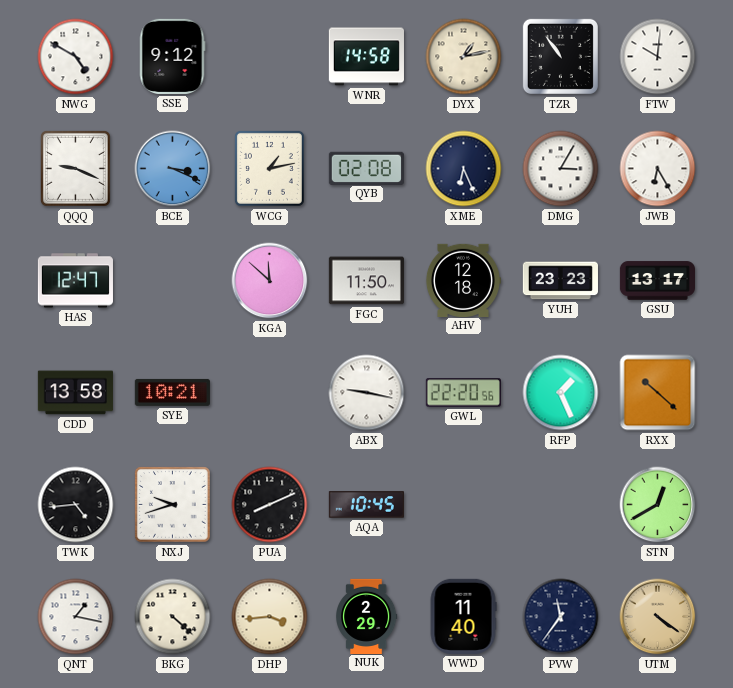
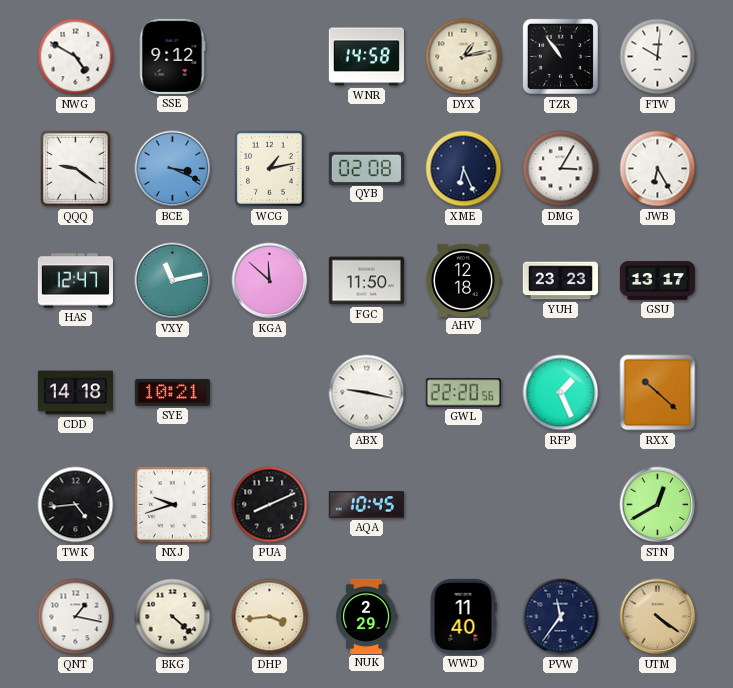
QQQ: 9:19 -> 9:21
VXY: none -> 11:13
CDD: 13:58 -> 14:18
